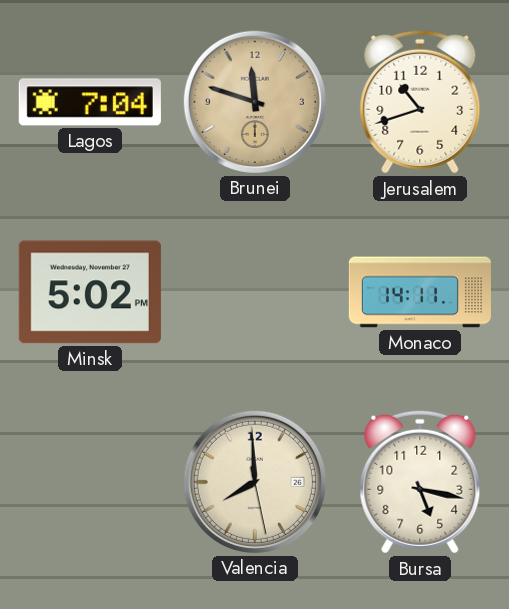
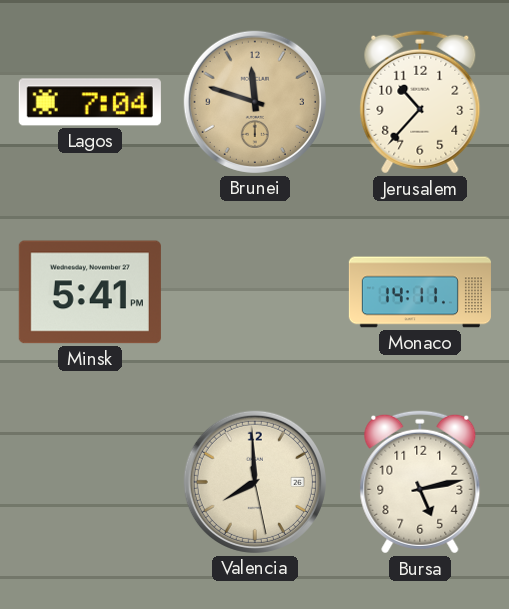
Jerusalem: 10:42 -> 10:37
Minsk: 5:02 -> 5:41
Bursa: 5:17 -> 5:13
